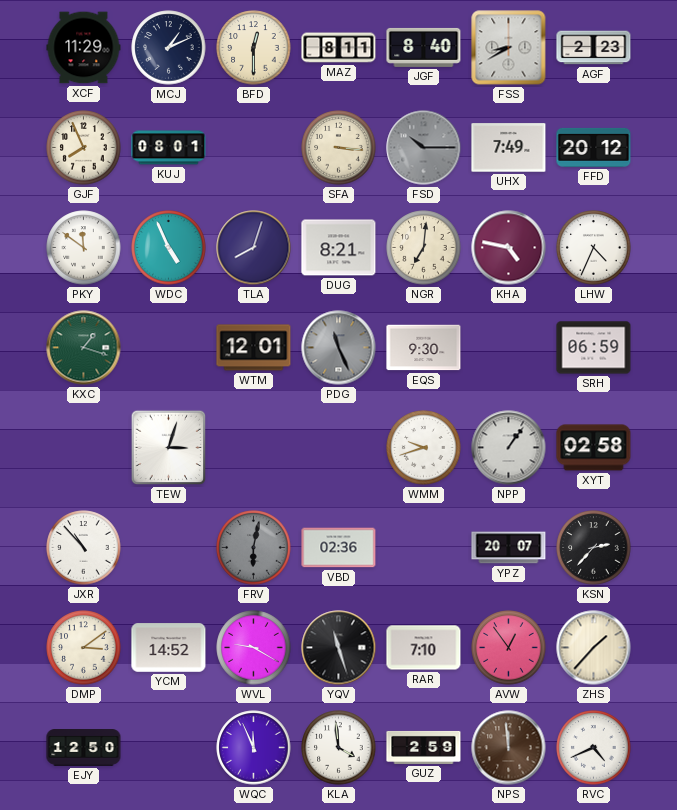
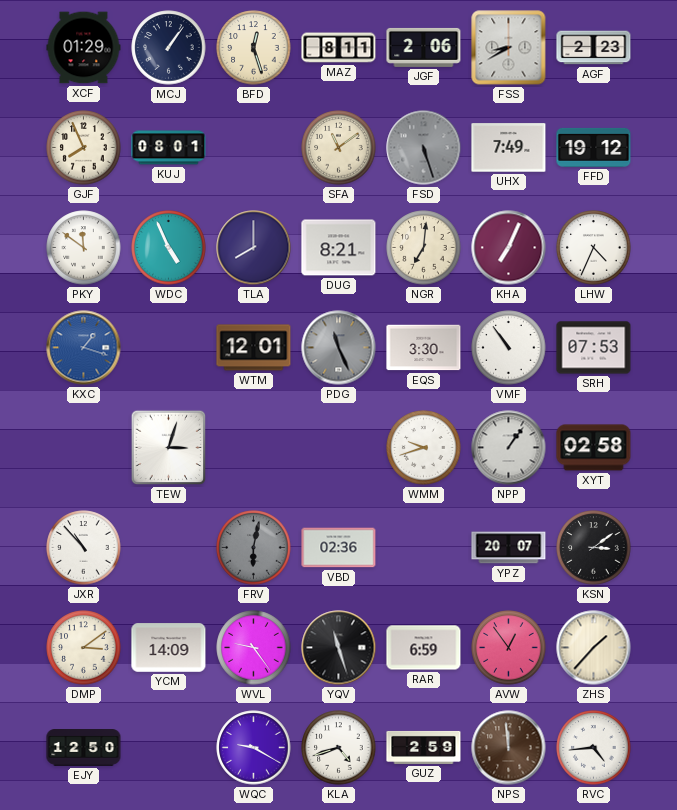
XCF: 11:29 -> 01:29
MCJ: 1:11 -> 1:06
BFD: 12:30 -> 12:27
JGF: 8:40 -> 2:06
SFA: 3:16 -> 11:09
FSD: 10:15 -> 5:27
FFD: 20:12 -> 19:12
TLA: 8:03 -> 8:00
KHA: 4:47 -> 7:04
KXC dial: green -> blue
EQS: 9:30 -> 3:30
VMF: none -> 10:54
SRH: 06:59 -> 07:53
KSN: 2:37 -> 3:09
YCM: 14:52 -> 14:09
WVL: 9:20 -> 9:24
RAR: 7:10 -> 6:59
WQC: 11:56 -> 9:20
KLA: 3:59 -> 4:42
RVC: 4:41 -> 4:44
